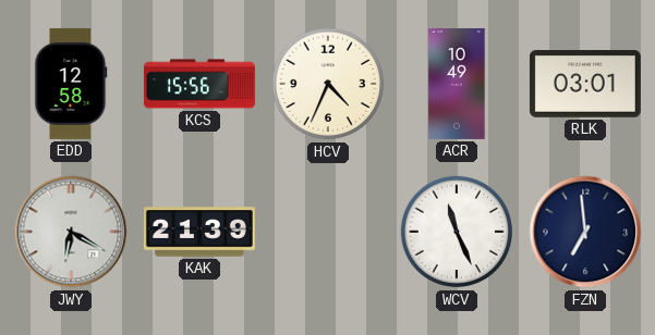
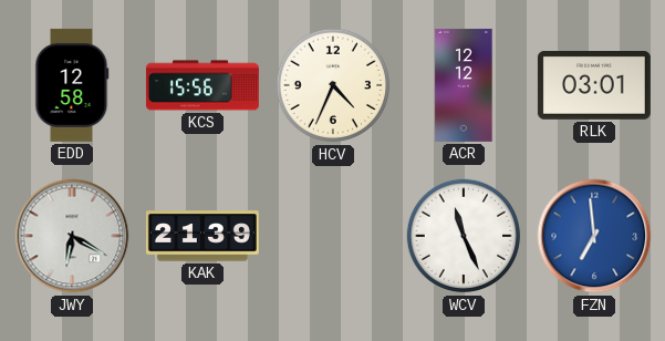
ACR: 10:49 -> 12:12
FZN dial: navy -> blue
